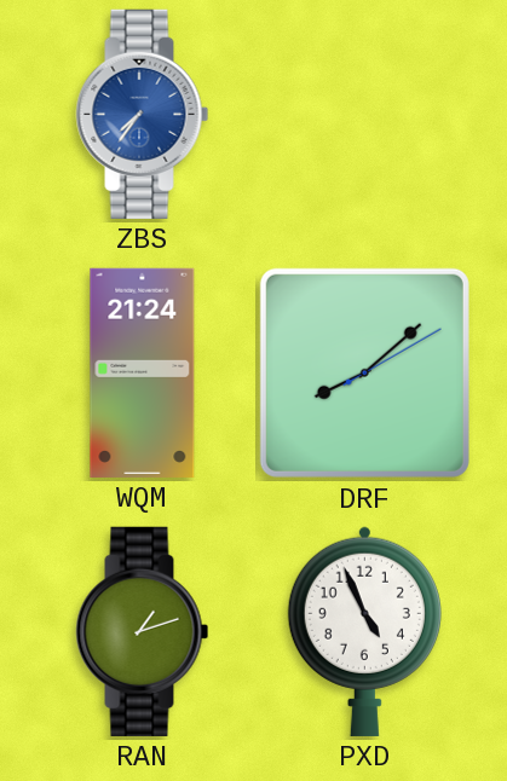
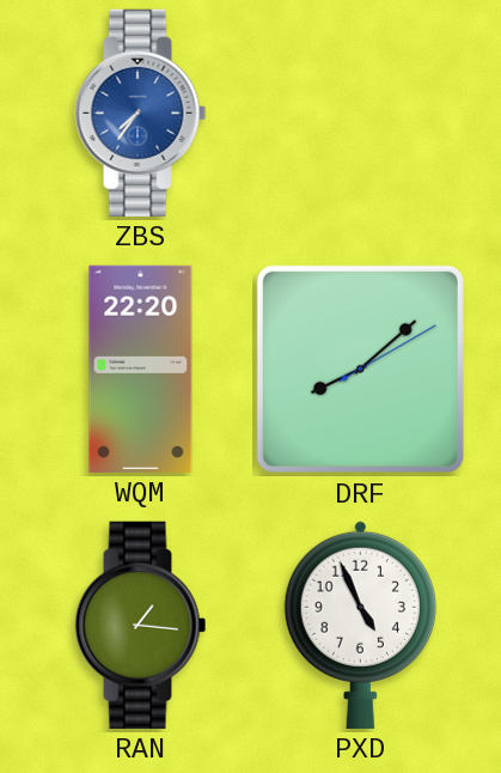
WQM: 21:24 -> 22:20
RAN: 1:12 -> 1:16
